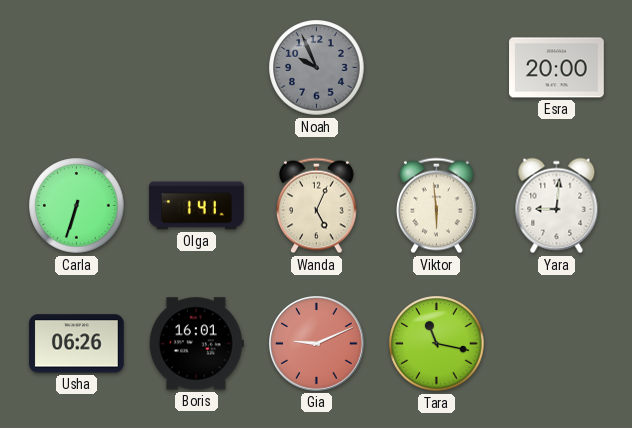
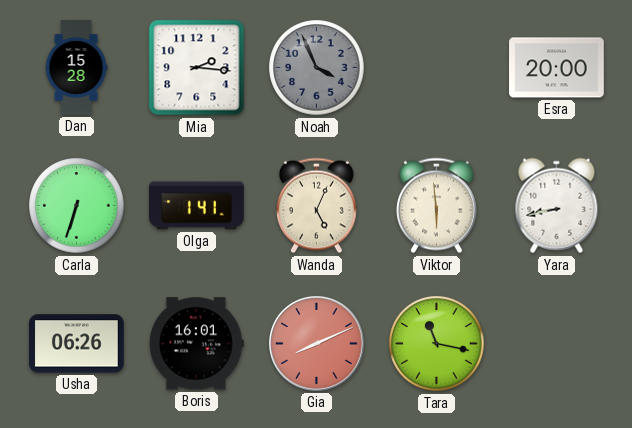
Dan: none -> 15:28
Mia: none -> 2:16
Noah: 9:56 -> 3:56
Yara: 9:01 -> 8:43
Gia: 9:11 -> 8:11
